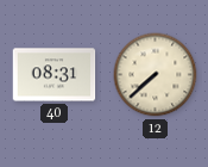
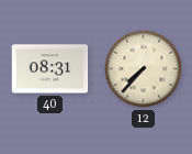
12: 7:38 -> 7:37
